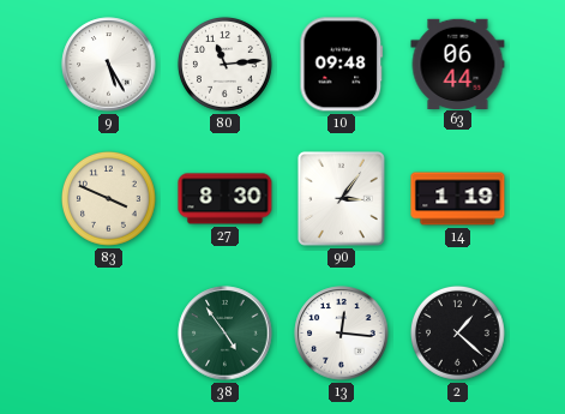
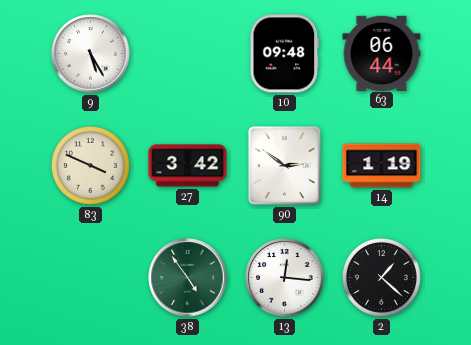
80: 11:14 -> none
27: 8:30 -> 3:42
90: 3:06 -> 2:51
